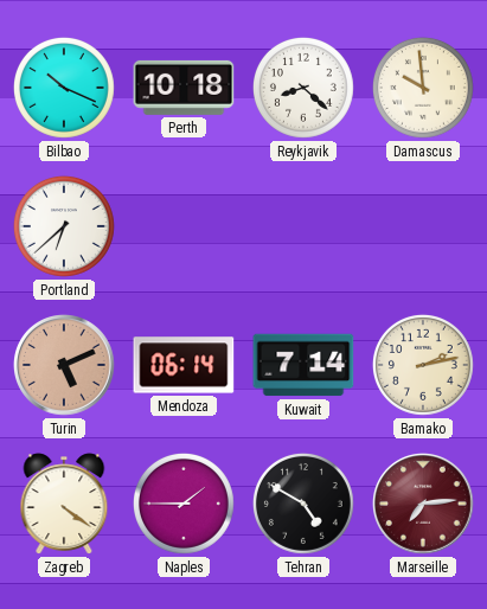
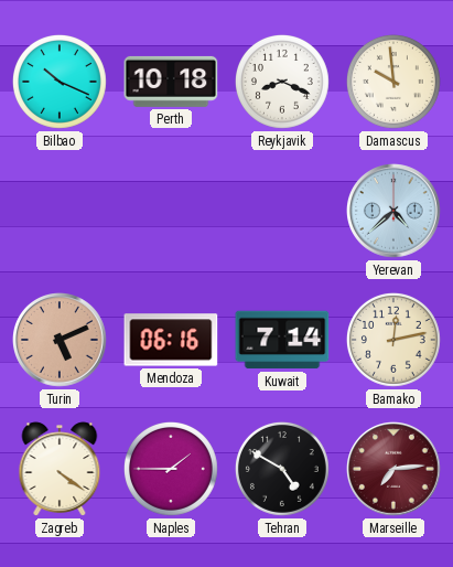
Reykjavik: 8:22 -> 8:19
Portland: 6:38 -> none
Yerevan: none -> 4:38
Mendoza: 06:14 -> 06:16
Bamako: 2:13 -> 12:13
